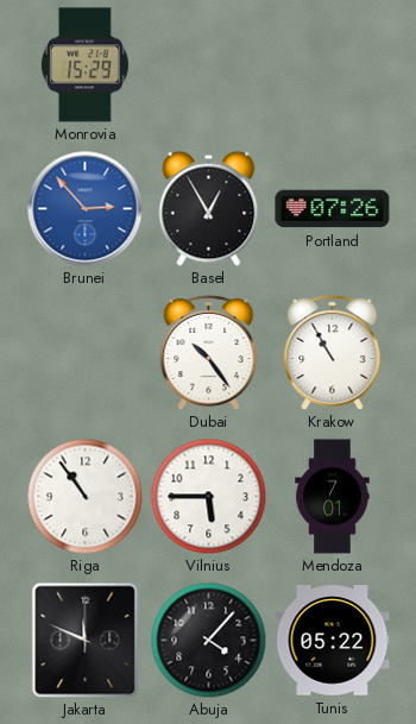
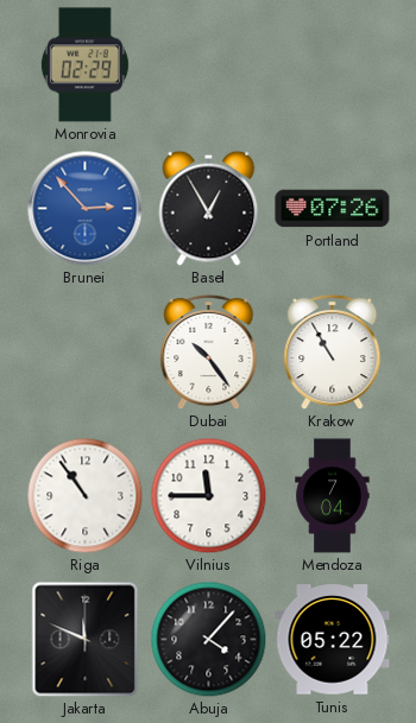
Monrovia: 15:29 -> 02:29
Vilnius: 5:45 -> 11:45
Mendoza: 7:01 -> 7:04
